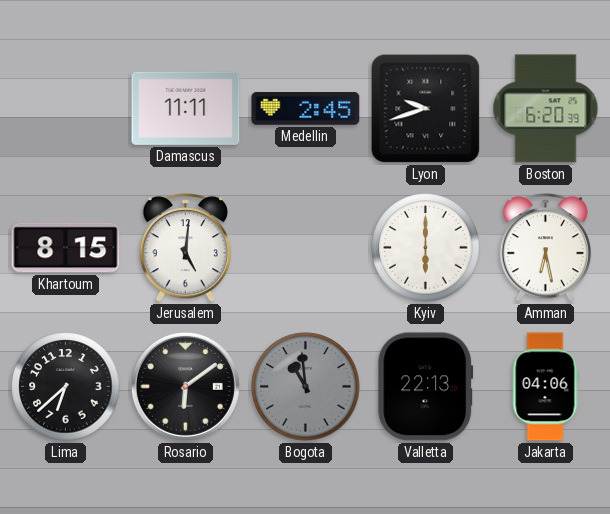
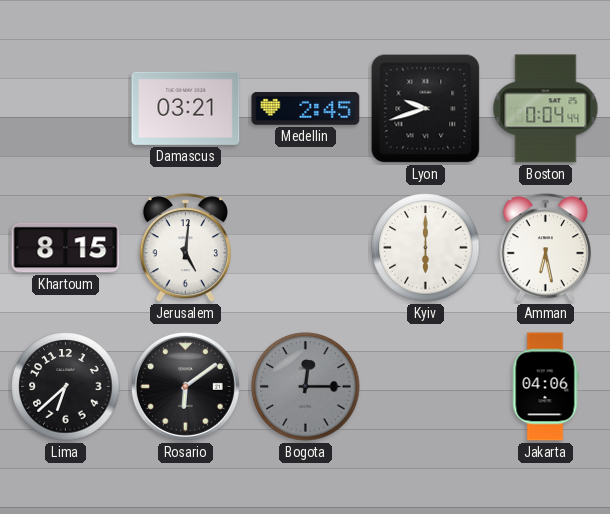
Damascus: 11:11 -> 03:21
Boston: 6:20 -> 0:04
Bogota: 10:59 -> 12:15
Valletta: 22:13 -> none
